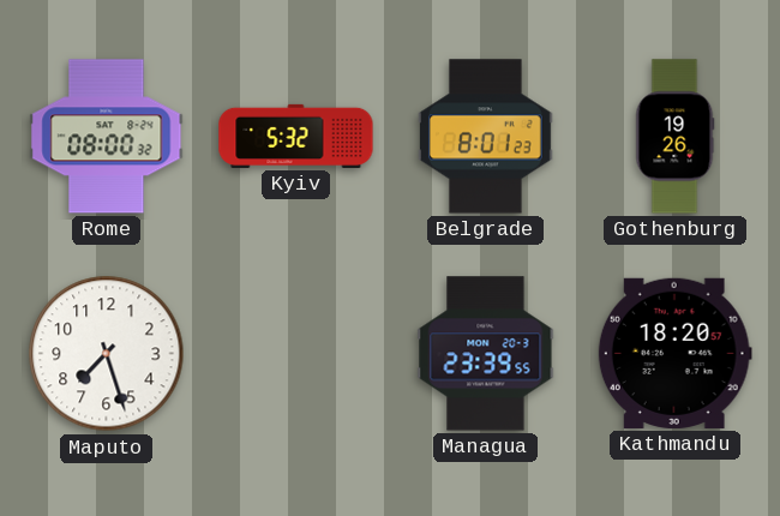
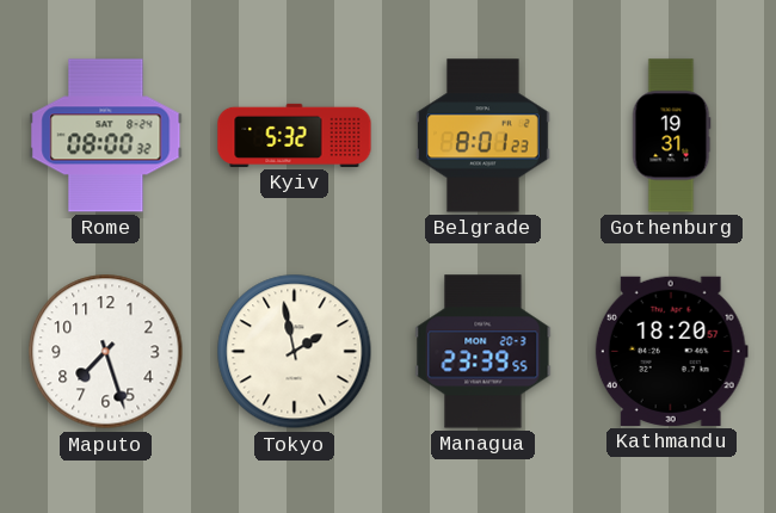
Gothenburg: 19:26 -> 19:31
Tokyo: none -> 1:58
